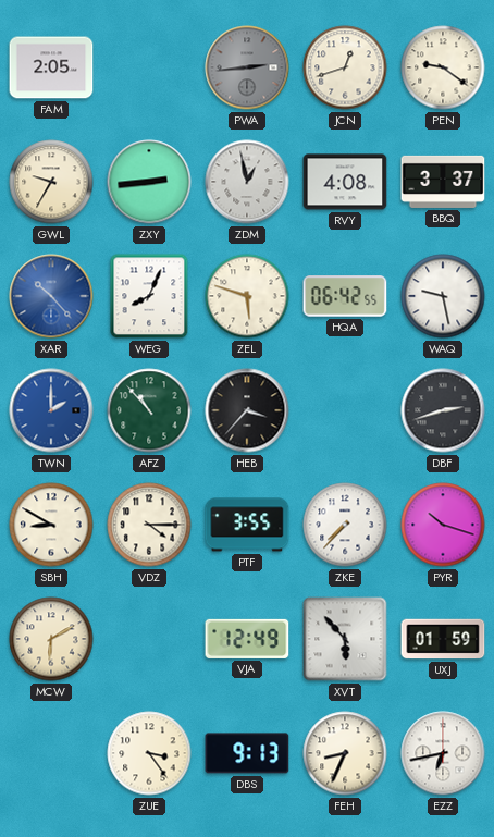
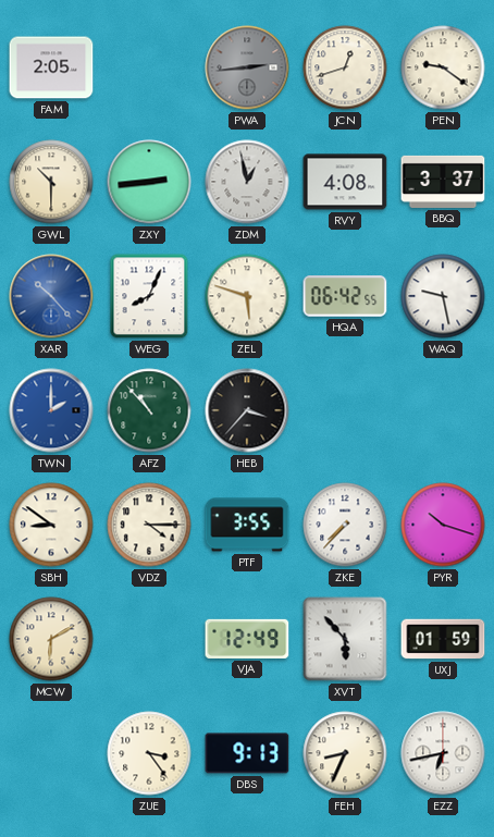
GWL: 9:35 -> 10:30
DBF: 2:42 -> none
SBH: 8:50 -> 8:51
